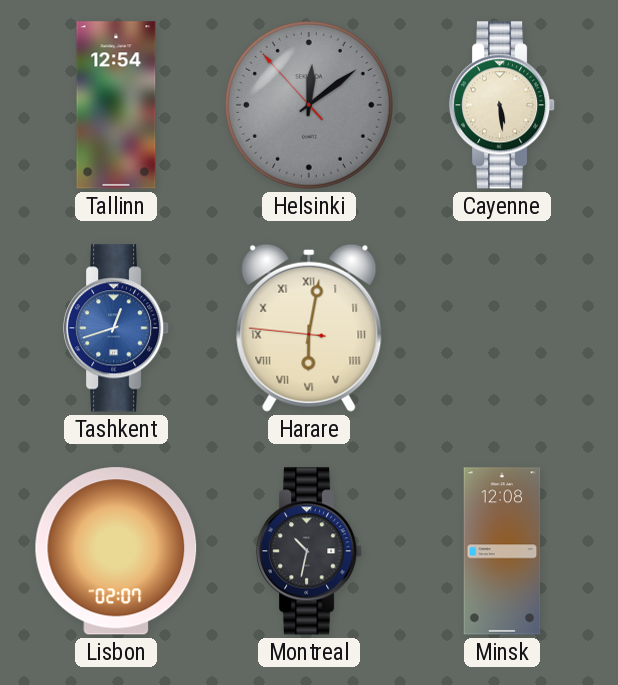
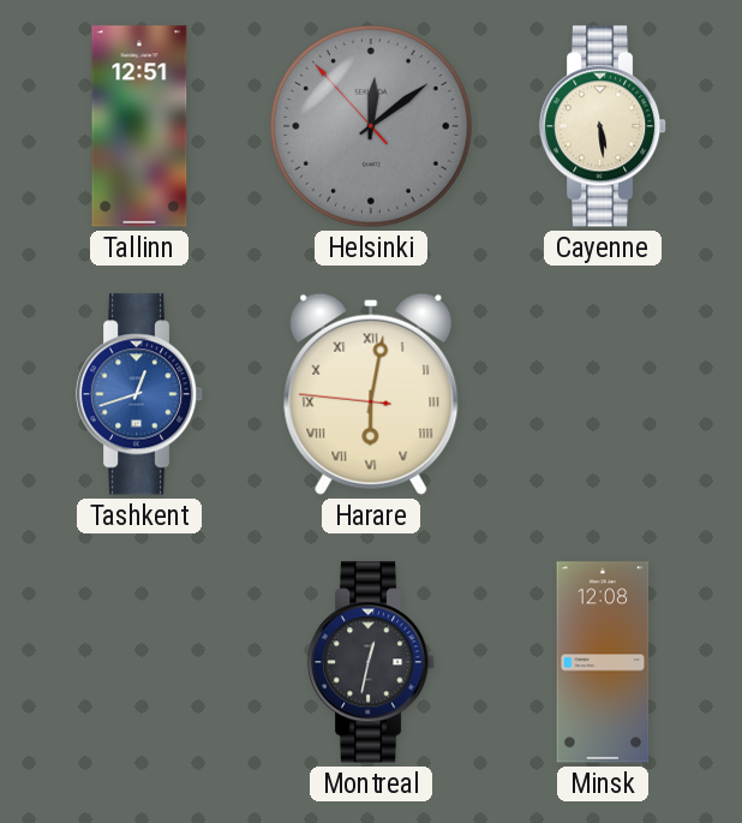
Tallinn: 12:54 -> 12:51
Lisbon: 02:07 -> none
Montreal: 10:32 -> 12:32
